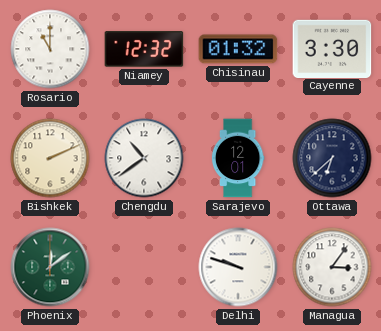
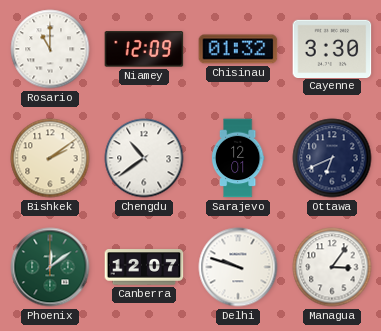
Niamey: 12:32 -> 12:09
Bishkek: 2:11 -> 2:09
Ottawa: 6:38 -> 6:41
Canberra: none -> 12:07
